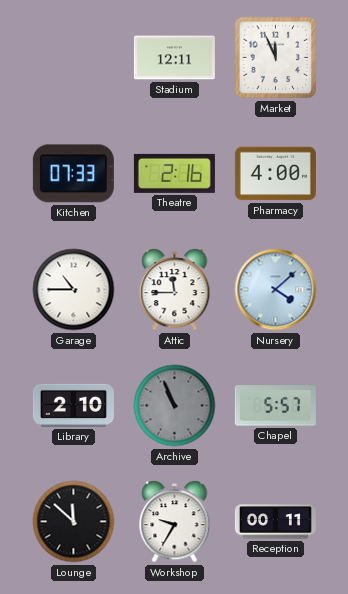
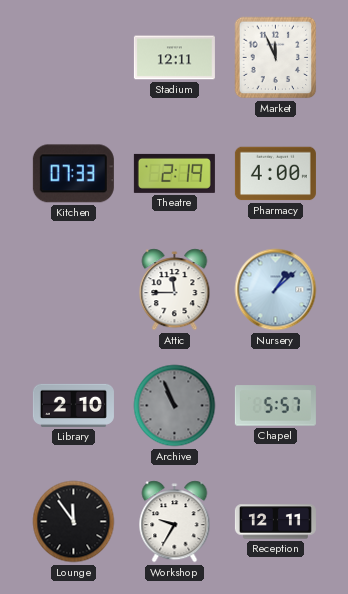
Theatre: 2:16 -> 2:19
Garage: 10:45 -> none
Nursery: 4:08 -> 1:08
Lounge: 11:52 -> 11:54
Reception: 00:11 -> 12:11
